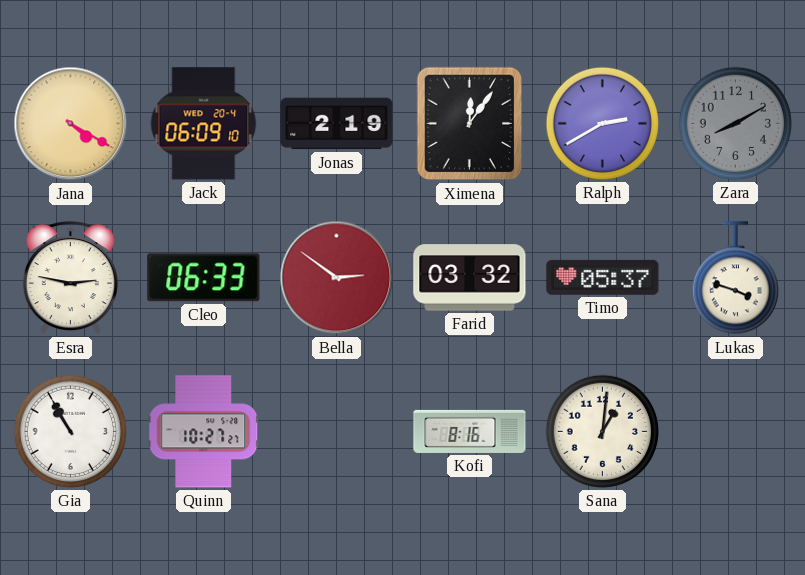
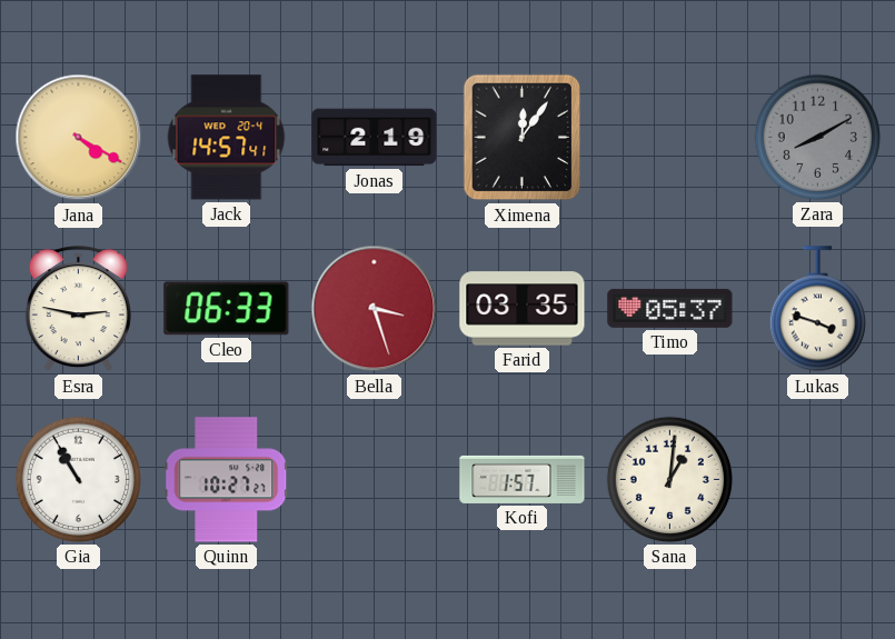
Jack: 06:09 -> 14:57
Ralph: 2:40 -> none
Bella: 2:51 -> 3:27
Farid: 03:32 -> 03:35
Kofi: 8:16 -> 1:57
